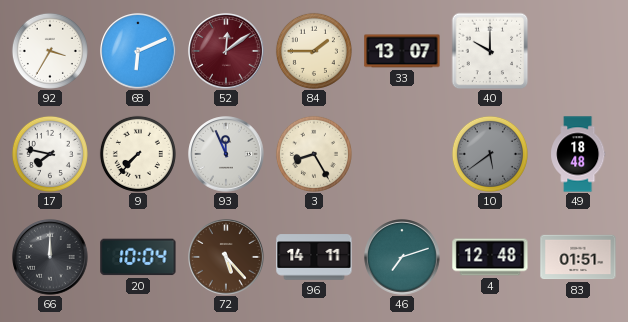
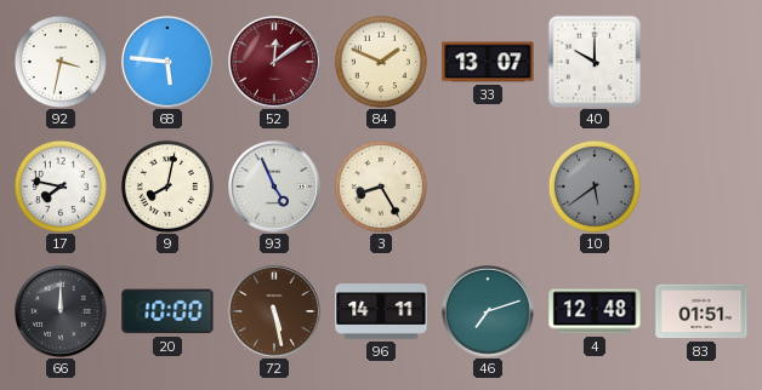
92: 3:35 -> 3:32
68: 6:11 -> 5:46
84: 1:45 -> 1:49
9: 7:37 -> 8:02
93: 11:56 -> 4:56
49: 18:48 -> none
20: 10:04 -> 10:00
72: 5:23 -> 5:28
